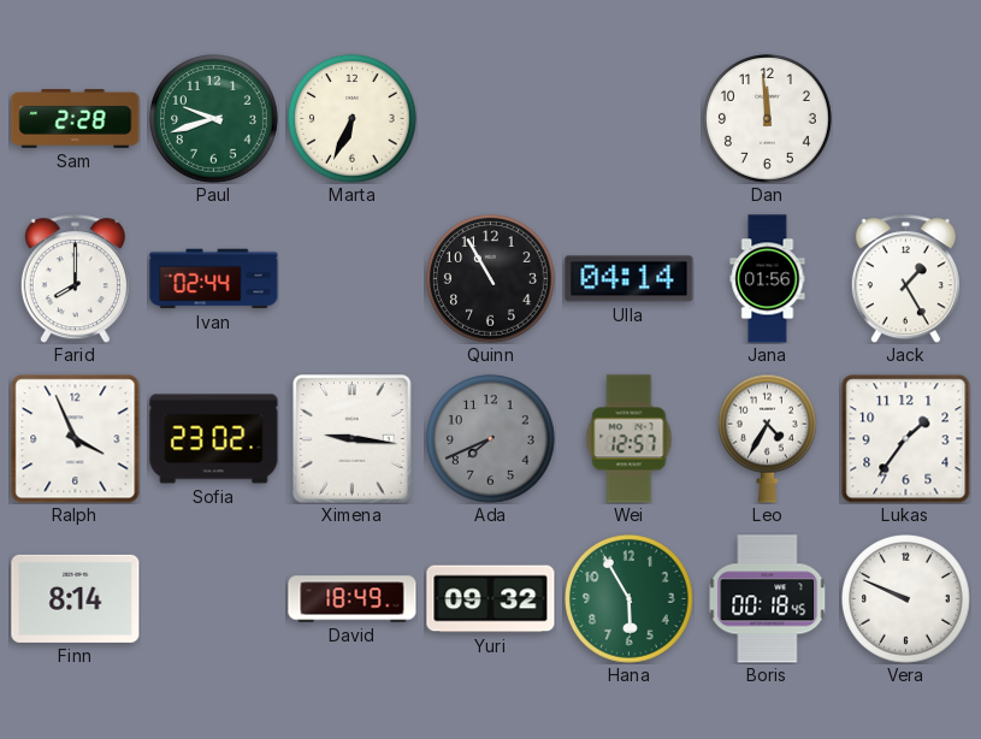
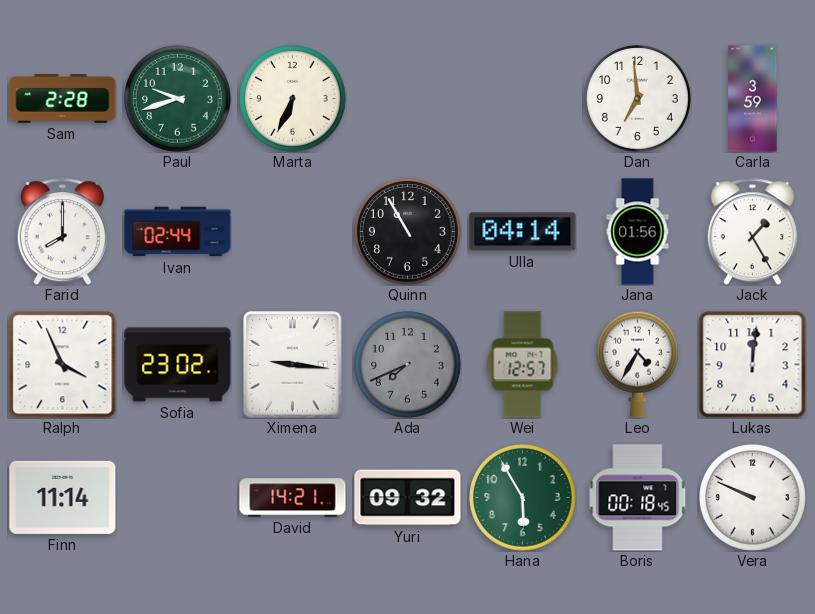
Dan: 11:59 -> 6:59
Carla: none -> 3:59
Lukas: 1:36 -> 12:01
Finn: 8:14 -> 11:14
David: 18:49 -> 14:21
